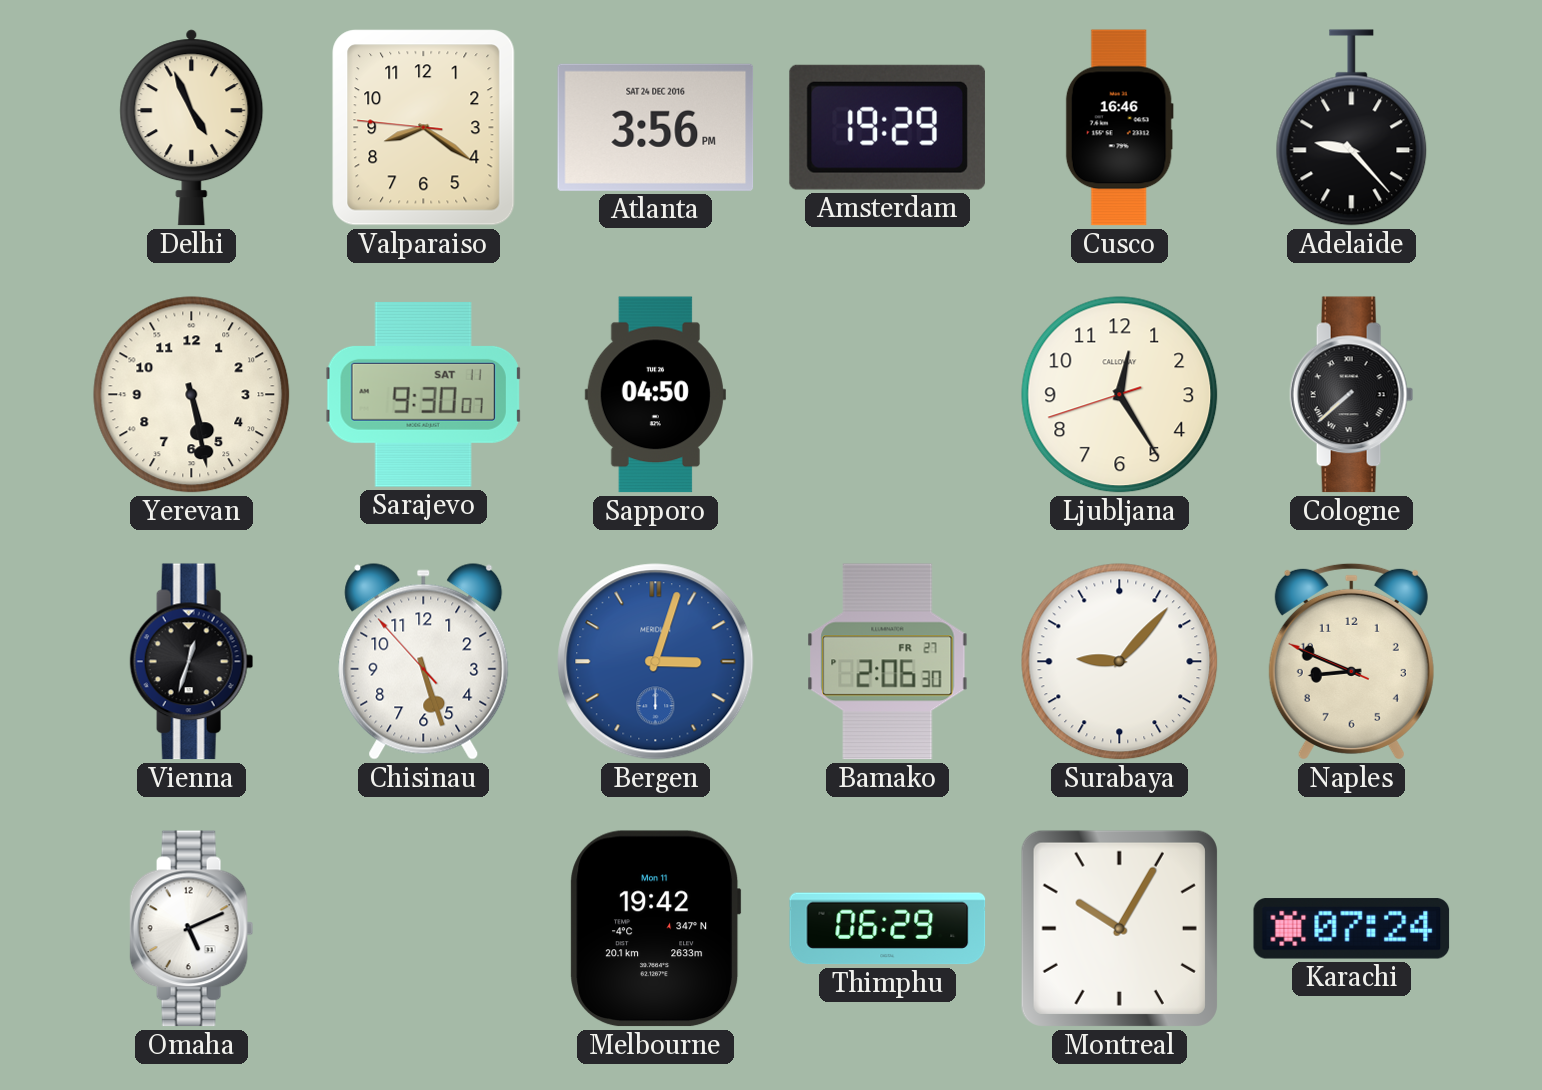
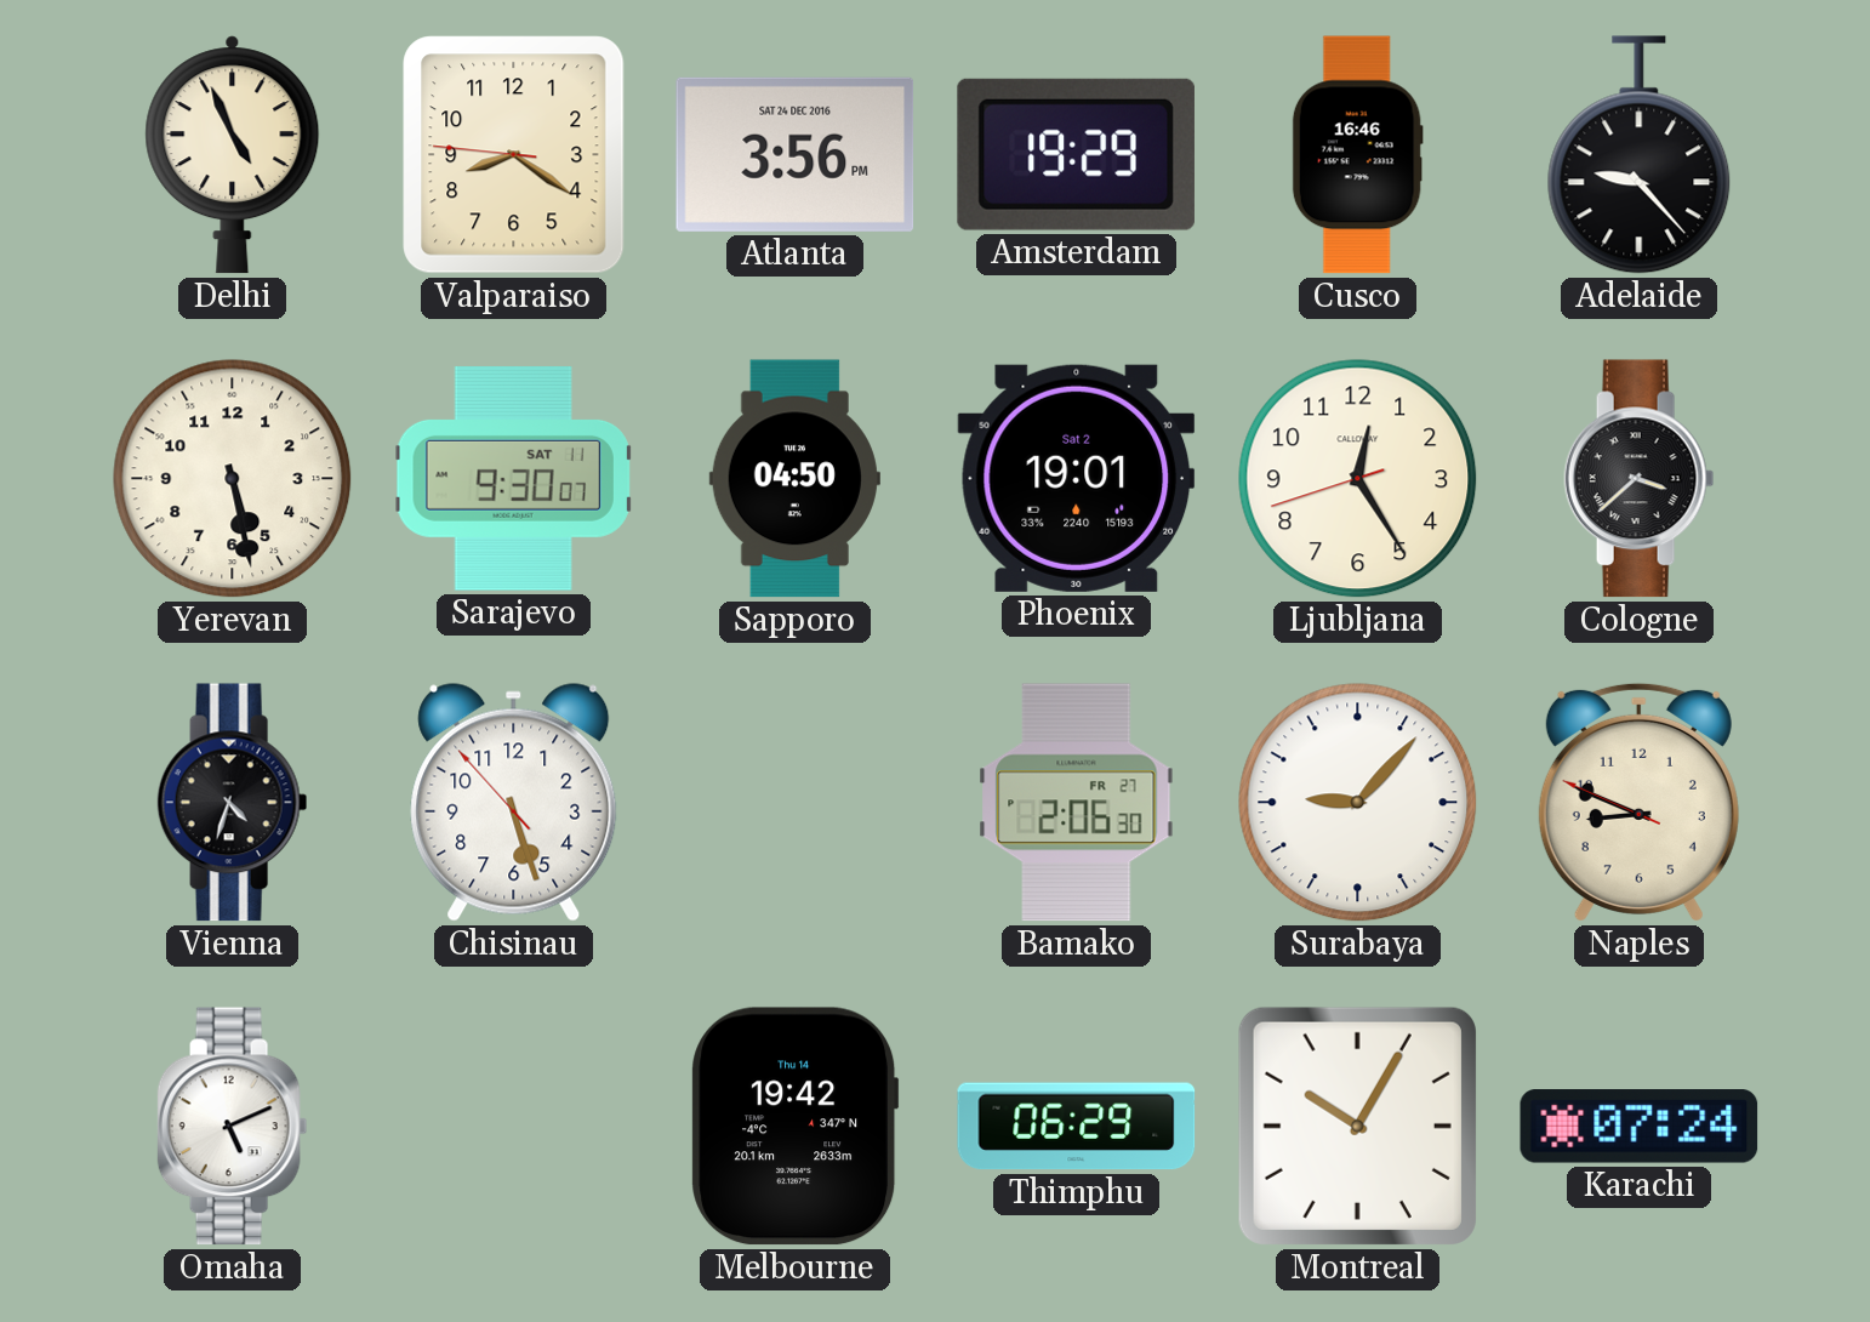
Phoenix: none -> 19:01
Cologne: 7:38 -> 3:38
Vienna: 12:33 -> 4:33
Bergen: 3:03 -> none
Melbourne date: Mon 11 -> Thu 14
